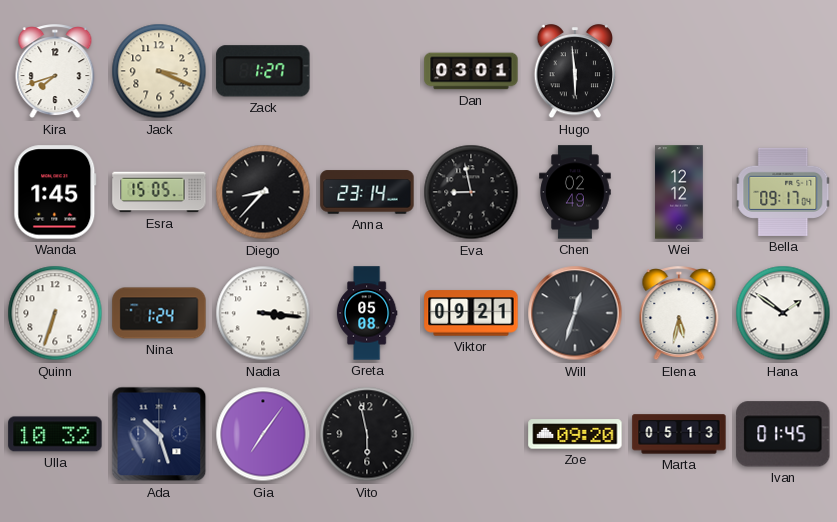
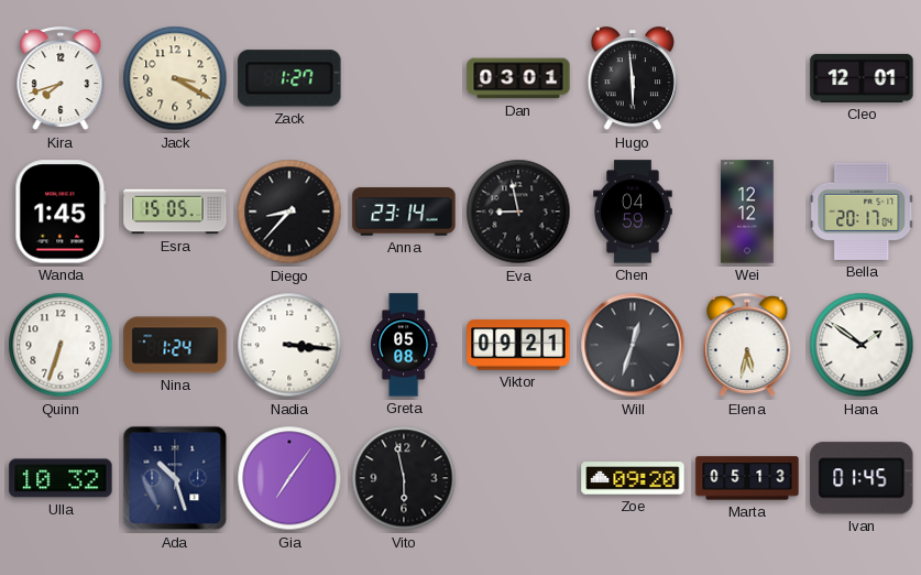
Jack: 3:19 -> 3:20
Cleo: none -> 12:01
Chen: 02:49 -> 04:59
Bella: 09:17 -> 20:17
